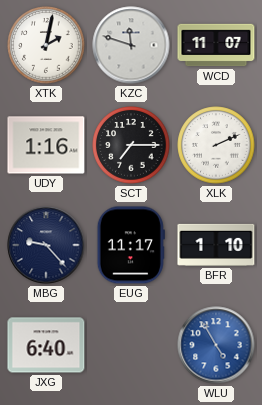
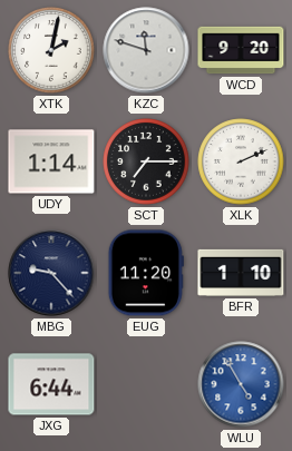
WCD: 11:07 -> 9:20
UDY: 1:16 -> 1:14
EUG: 11:17 -> 11:20
JXG: 6:40 -> 6:44
